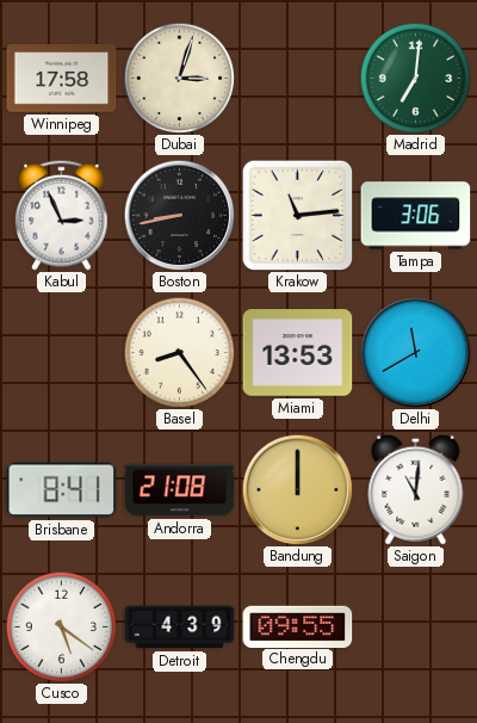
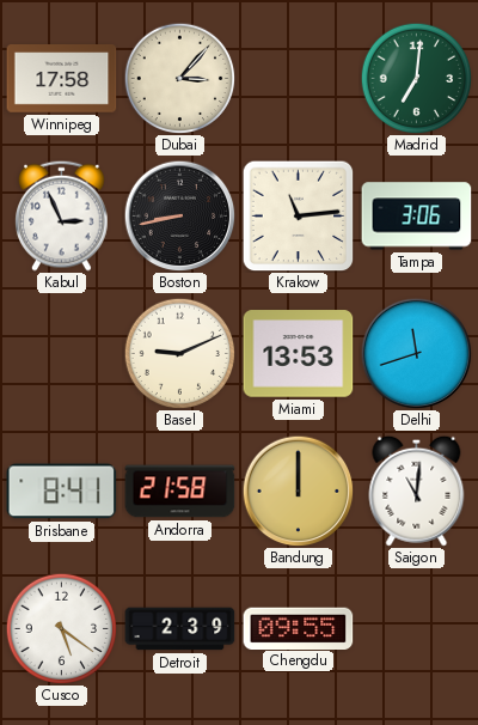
Dubai: 3:03 -> 3:07
Basel: 8:24 -> 9:11
Delhi: 11:40 -> 11:42
Andorra: 21:08 -> 21:58
Detroit: 4:39 -> 2:39
